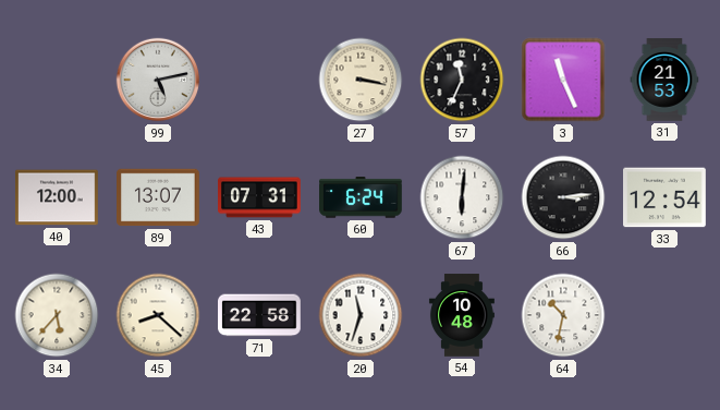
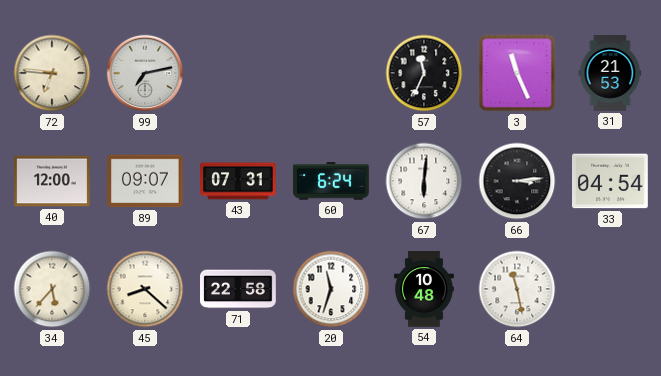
72: none -> 6:46
99: 5:13 -> 7:13
27: 3:17 -> none
89: 13:07 -> 09:07
33: 12:54 -> 04:54
64: 10:32 -> 11:28
